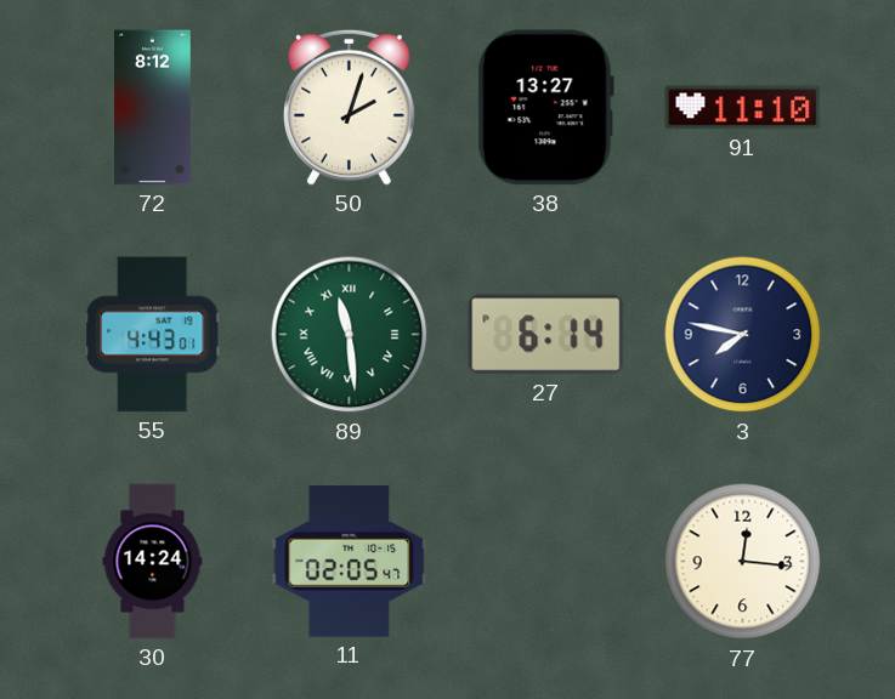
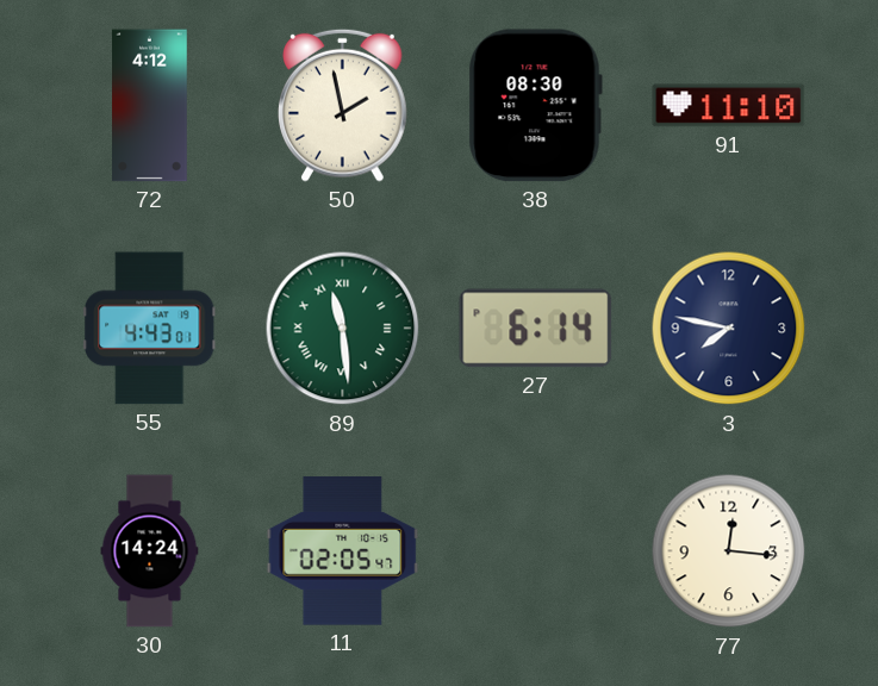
72: 8:12 -> 4:12
50: 2:03 -> 1:58
38: 13:27 -> 08:30
